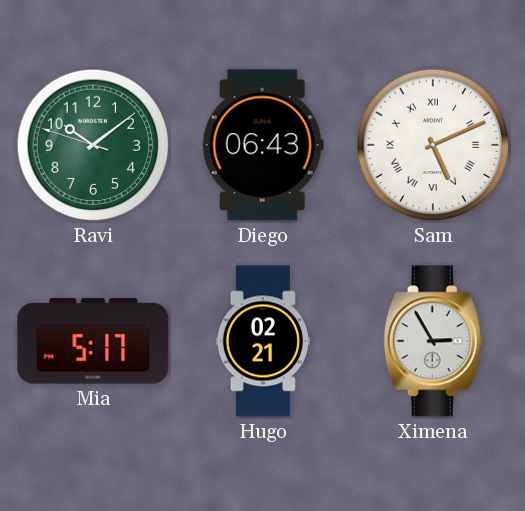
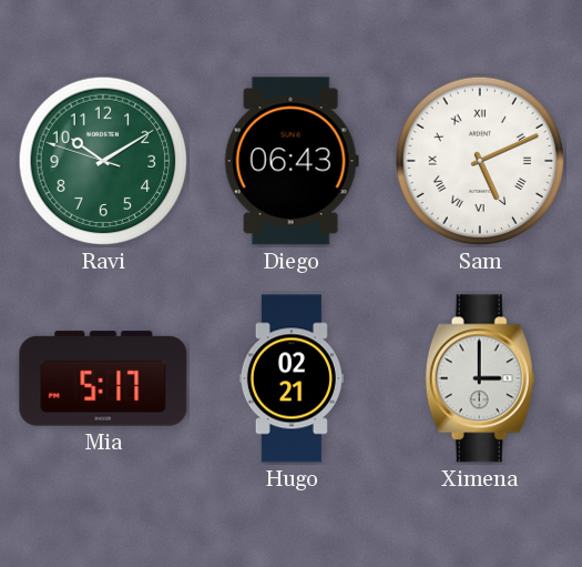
Ravi: 10:08 -> 10:09
Ximena: 2:55 -> 3:00
